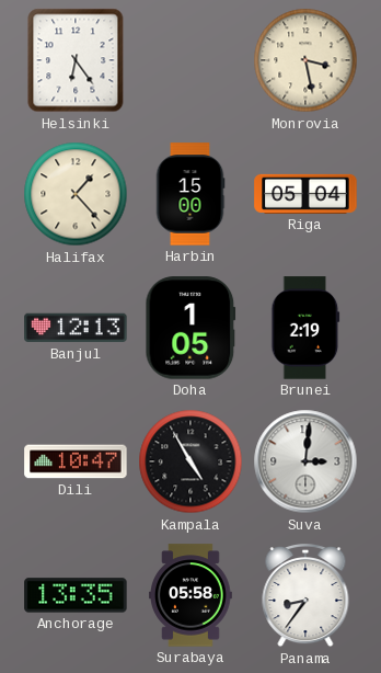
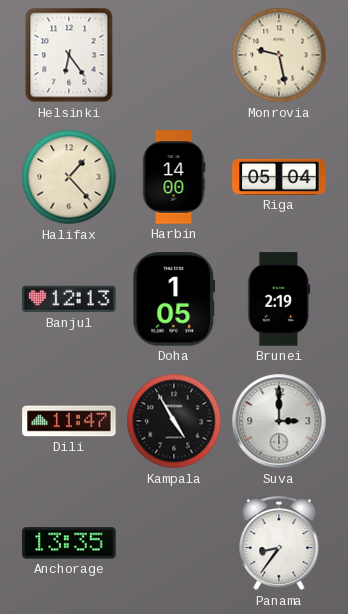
Monrovia: 3:28 -> 9:28
Harbin: 15:00 -> 14:00
Dili: 10:47 -> 11:47
Suva: 3:01 -> 3:00
Surabaya: 05:58 -> none
